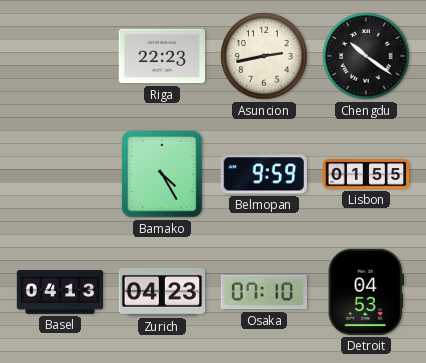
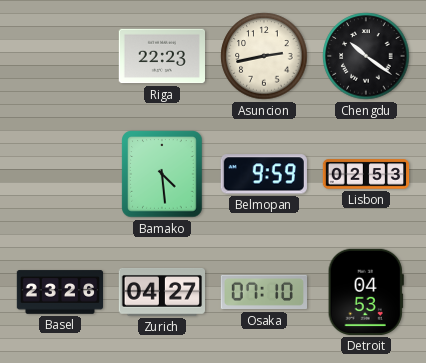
Bamako: 4:25 -> 4:29
Lisbon: 01:55 -> 02:53
Basel: 04:13 -> 23:26
Zurich: 04:23 -> 04:27
